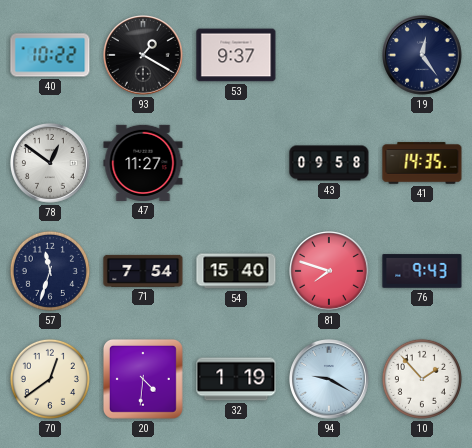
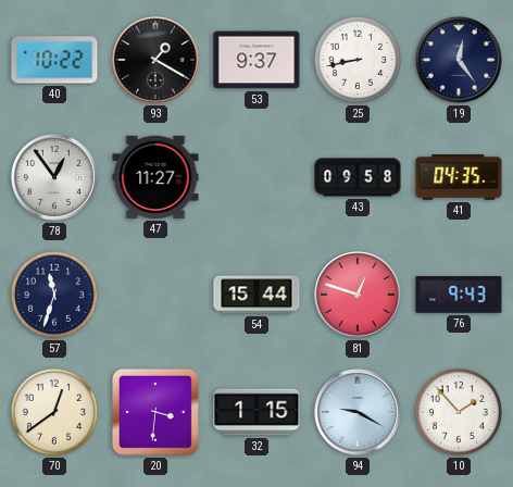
25: none -> 8:43
78: 12:51 -> 12:54
41: 14:35 -> 04:35
71: 7:54 -> none
54: 15:40 -> 15:44
81: 7:48 -> 12:48
20: 4:31 -> 3:31
32: 1:19 -> 1:15
